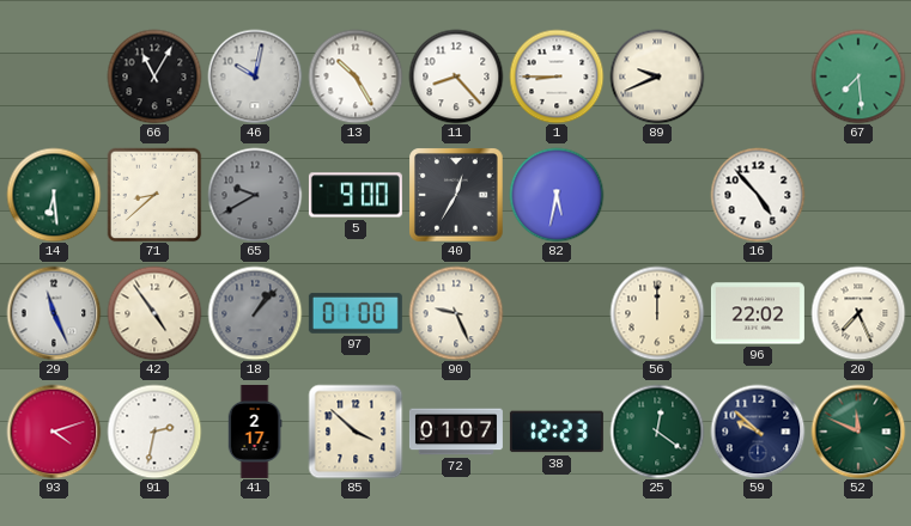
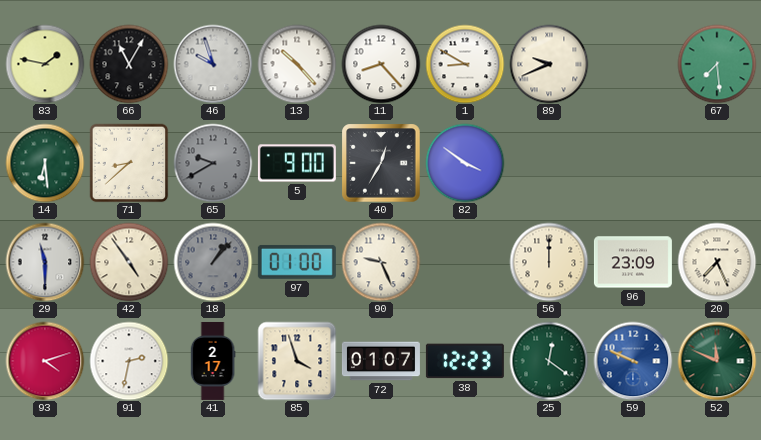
83: none -> 1:47
46: 10:02 -> 9:57
13: 10:25 -> 10:23
1: 8:45 -> 8:50
82: 5:32 -> 3:51
16: 4:53 -> none
29: 11:26 -> 11:30
96: 22:02 -> 23:09
85: 3:52 -> 3:57
59: 9:52 -> 9:49
59 dial: navy -> blue
